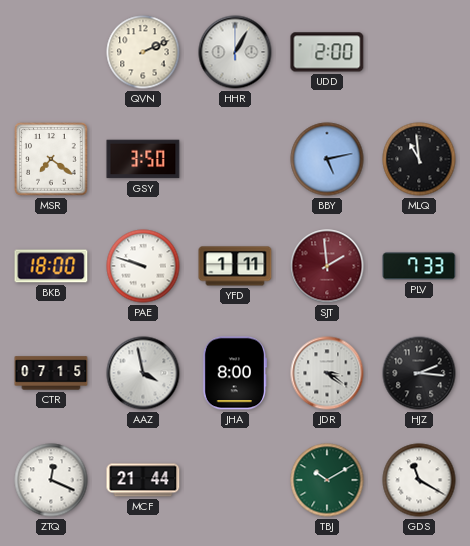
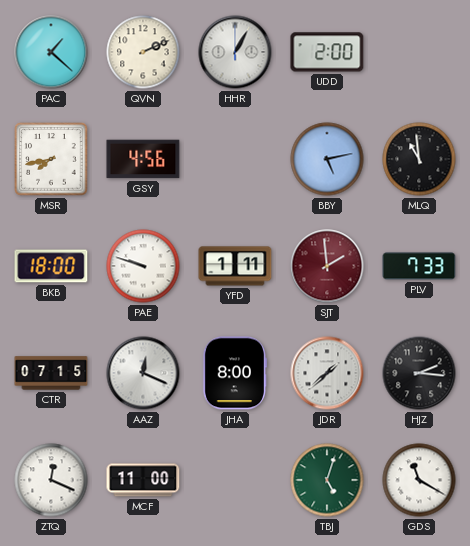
PAC: none -> 1:22
MSR: 7:21 -> 7:43
GSY: 3:50 -> 4:56
AAZ: 3:58 -> 12:19
JDR: 3:21 -> 1:38
MCF: 21:44 -> 11:00
TBJ: 10:10 -> 5:03
